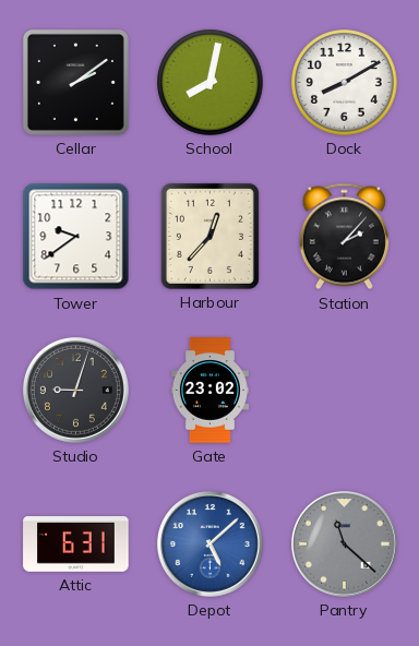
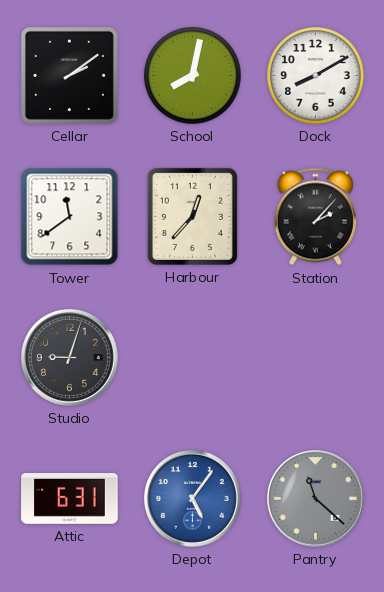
Tower: 9:39 -> 11:39
Gate: 23:02 -> none
Depot: 5:08 -> 5:06
